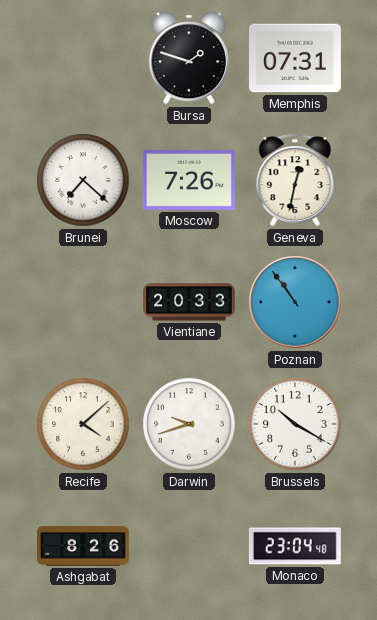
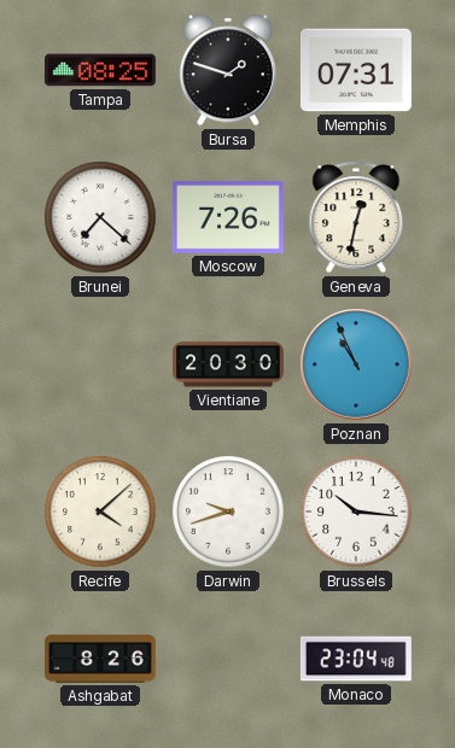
Tampa: none -> 08:25
Vientiane: 20:33 -> 20:30
Poznan: 10:54 -> 10:56
Brussels: 10:20 -> 10:16
